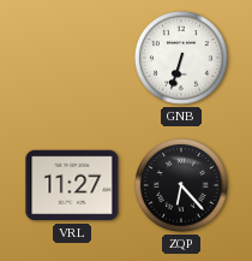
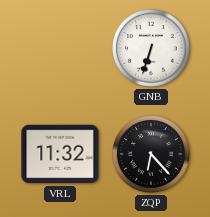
VRL: 11:27 -> 11:32
